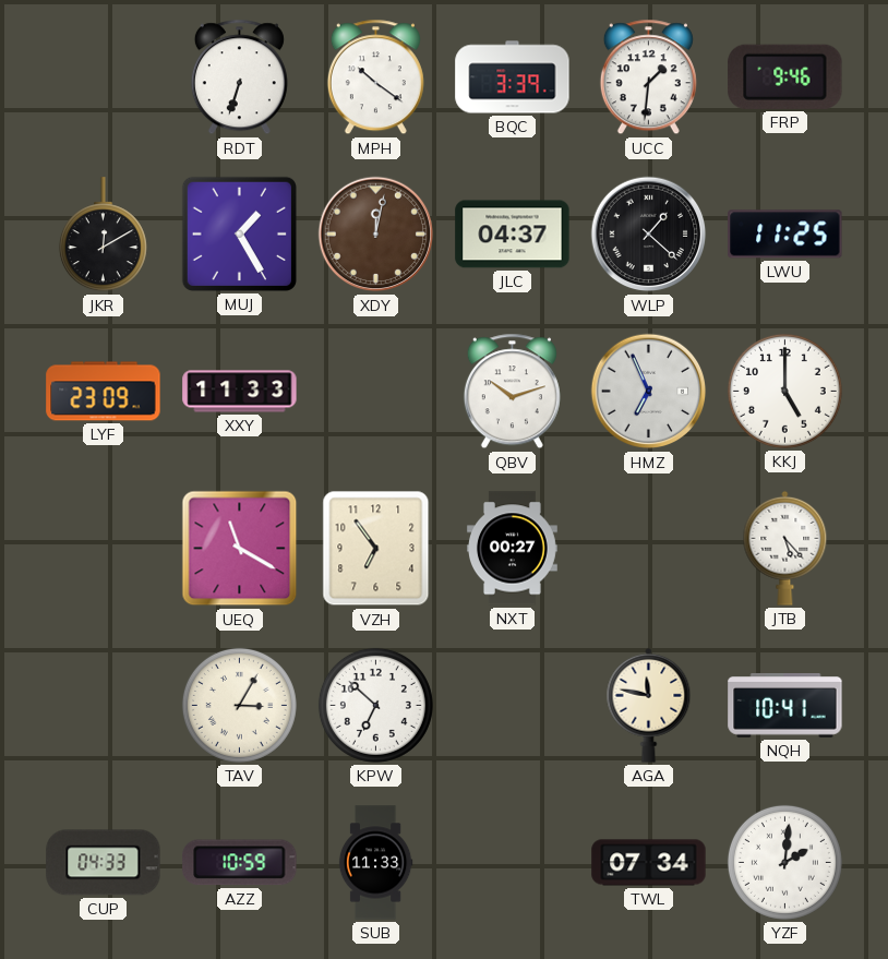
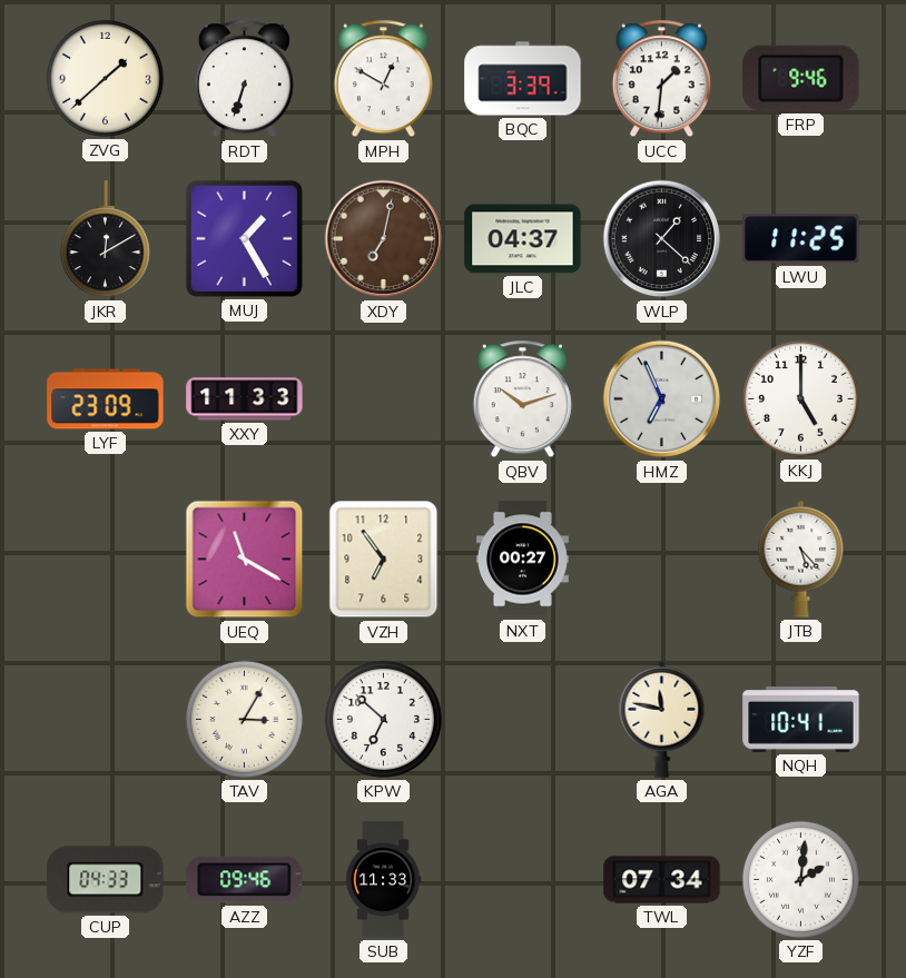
ZVG: none -> 1:38
MPH: 10:21 -> 12:50
XDY: 12:02 -> 7:02
AZZ: 10:59 -> 09:46
